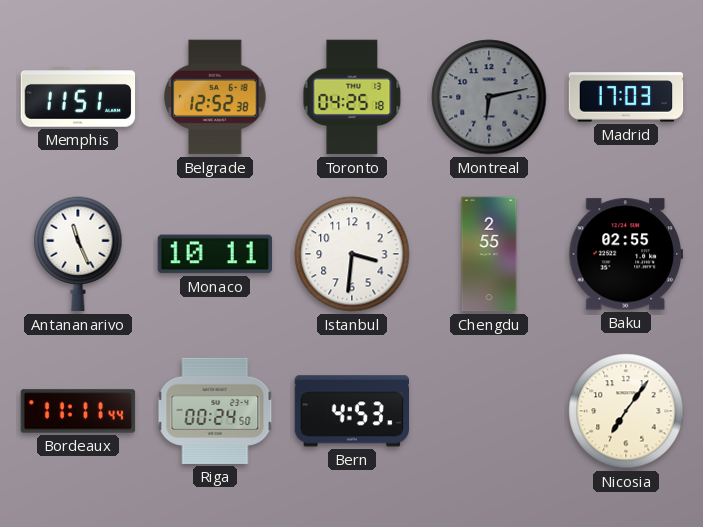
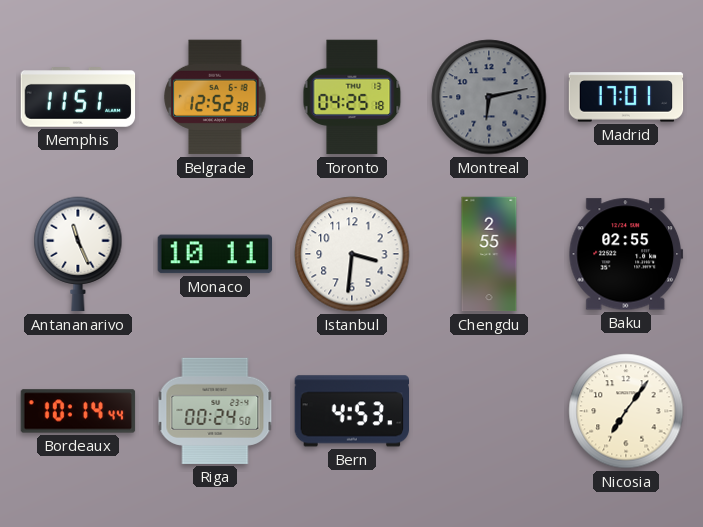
Madrid: 17:03 -> 17:01
Bordeaux: 11:11 -> 10:14
